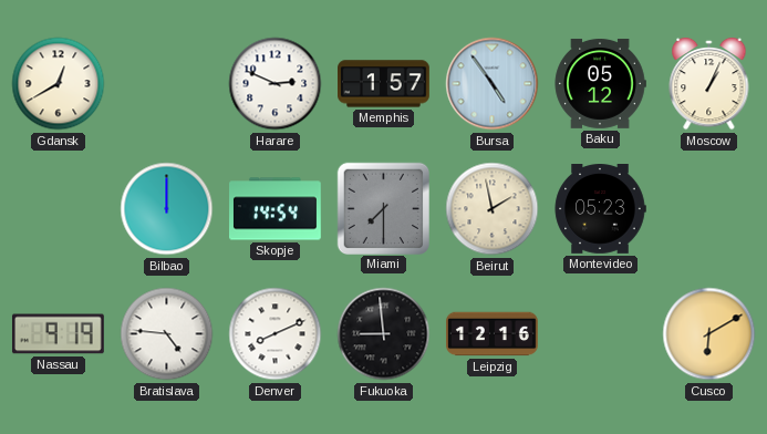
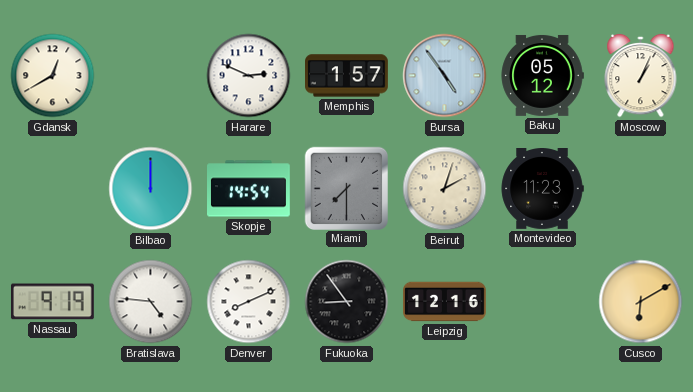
Beirut: 1:58 -> 2:03
Montevideo: 05:23 -> 11:23
Fukuoka: 8:59 -> 8:54
